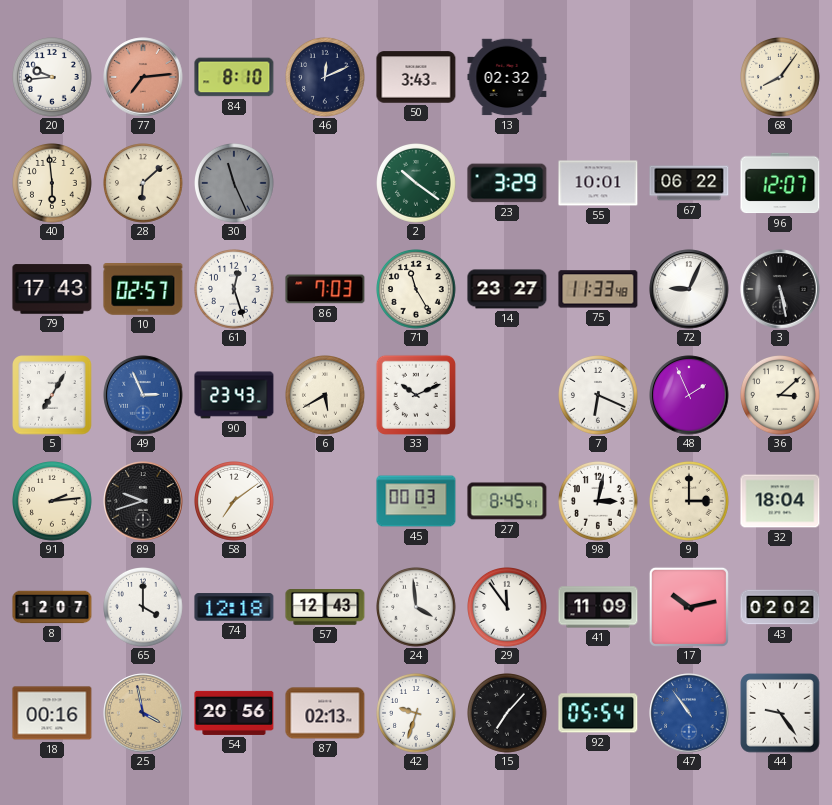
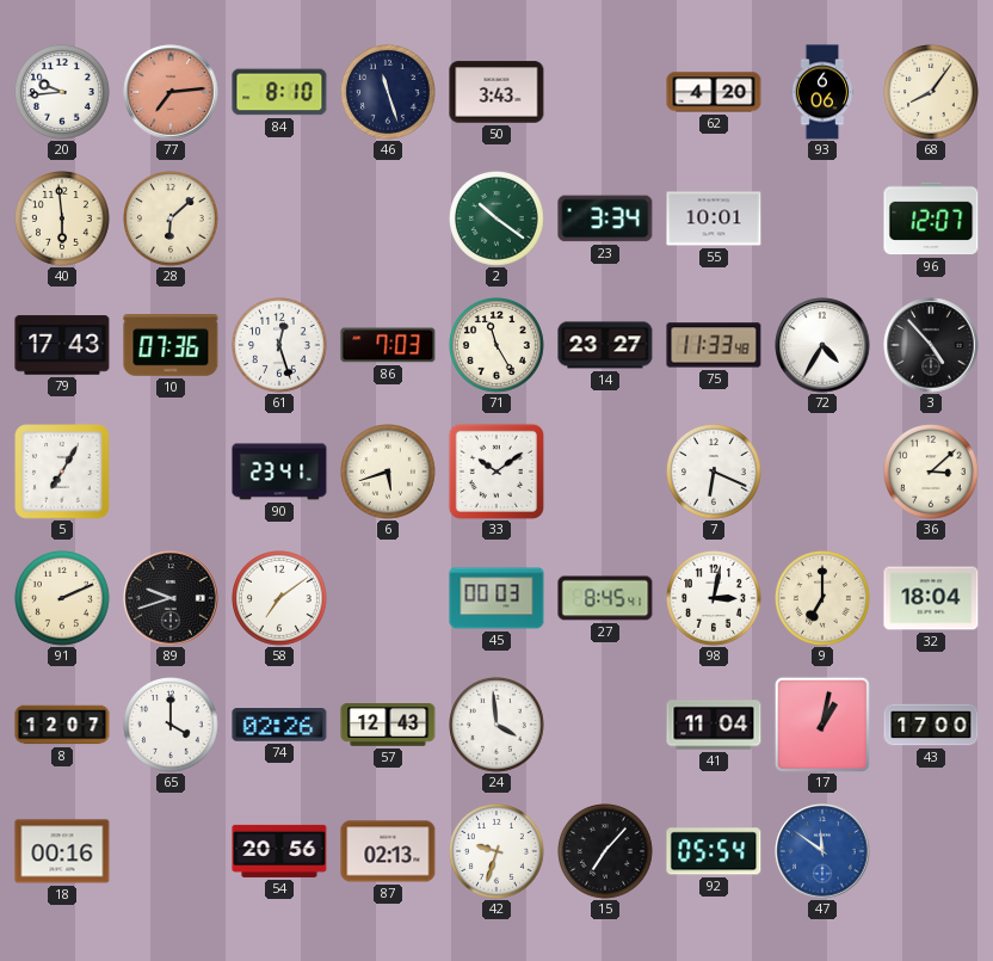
46: 12:11 -> 11:27
13: 02:32 -> none
62: none -> 4:20
93: none -> 6:06
30: 11:26 -> none
23: 3:29 -> 3:34
67: 06:22 -> none
10: 02:57 -> 07:36
72: 9:04 -> 4:35
3: 5:28 -> 4:53
49: 2:56 -> none
90: 23:43 -> 23:41
6: 5:40 -> 5:42
33: 10:11 -> 10:09
48: 1:56 -> none
91: 2:14 -> 2:11
9: 3:00 -> 7:00
74: 12:18 -> 02:26
29: 11:54 -> none
41: 11:09 -> 11:04
17: 10:13 -> 1:02
43: 02:02 -> 17:00
25: 3:58 -> none
47: 10:54 -> 11:51
44: 9:24 -> none
